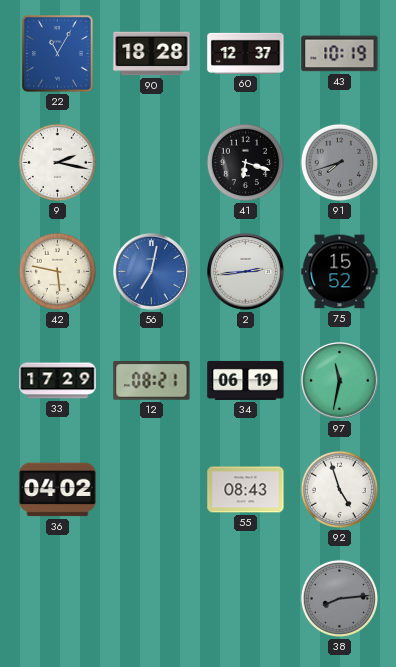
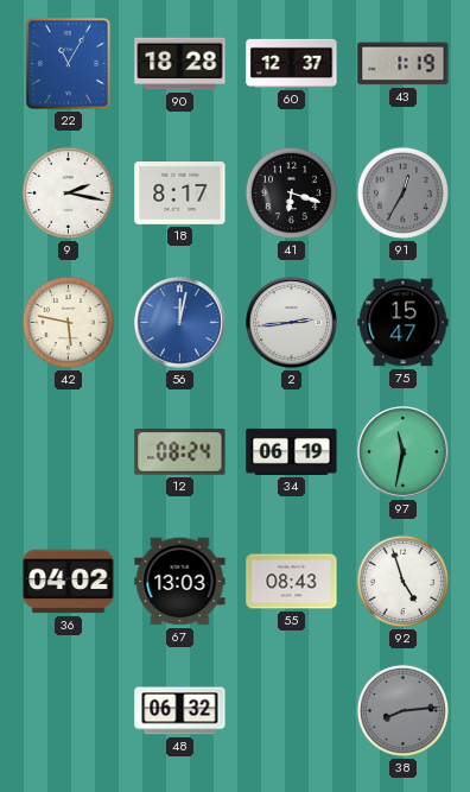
43: 10:19 -> 1:19
18: none -> 8:17
91: 7:42 -> 12:35
56: 7:02 -> 12:02
75: 15:52 -> 15:47
33: 17:29 -> none
12: 08:21 -> 08:24
67: none -> 13:03
48: none -> 06:32
